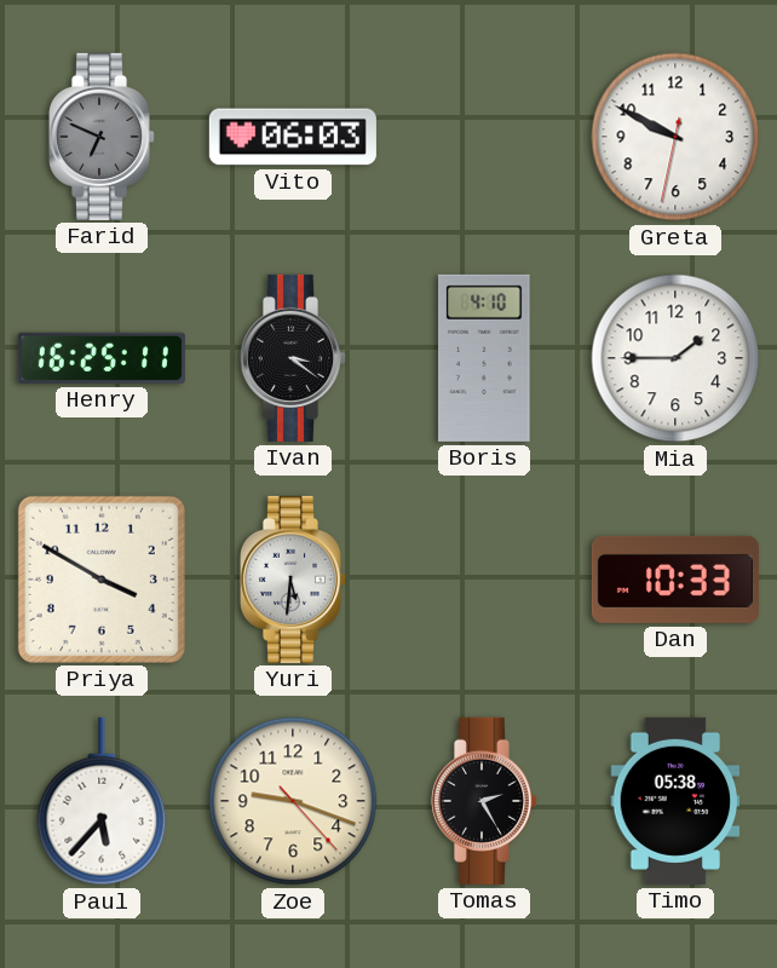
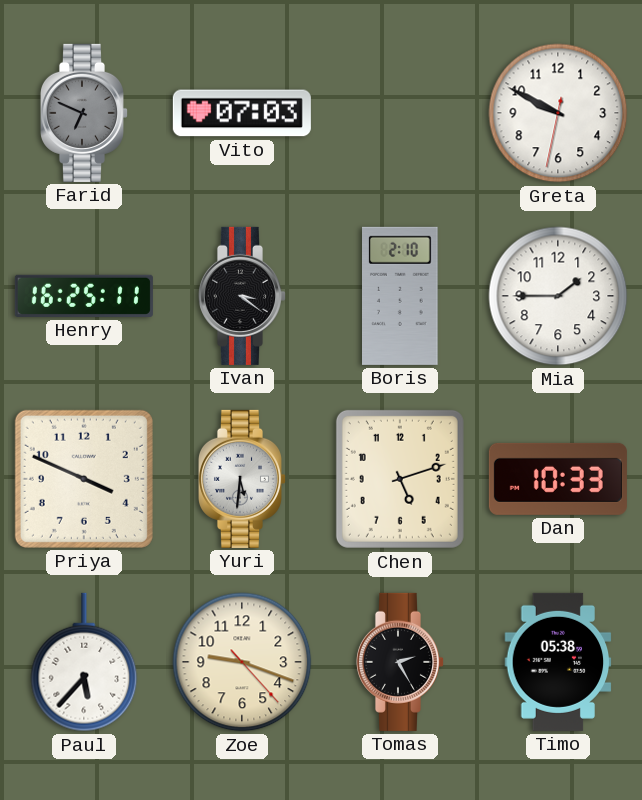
Vito: 06:03 -> 07:03
Boris: 4:10 -> 2:10
Priya: 3:50 -> 3:49
Chen: none -> 5:12
